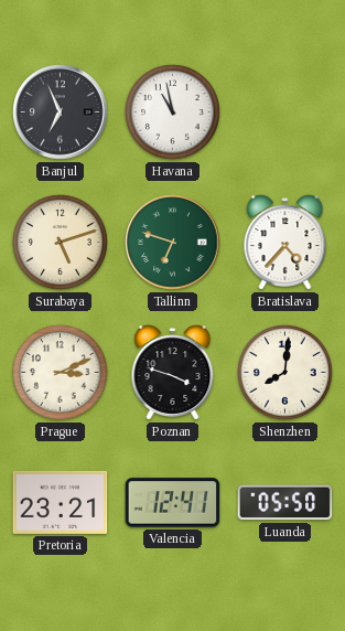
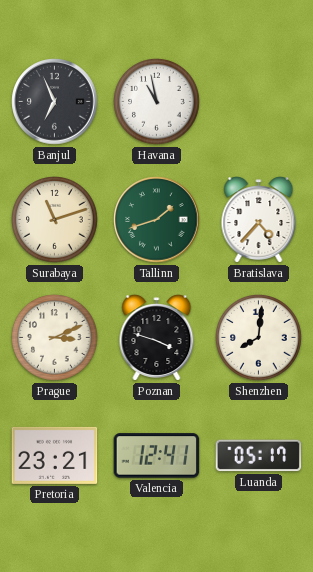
Surabaya: 5:12 -> 11:12
Tallinn: 6:48 -> 1:42
Luanda: 05:50 -> 05:17
